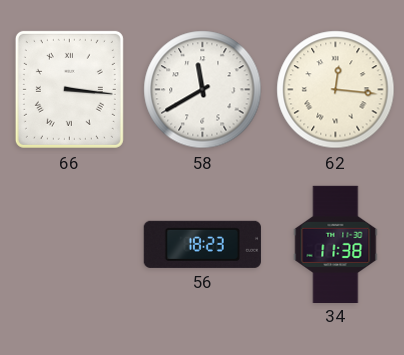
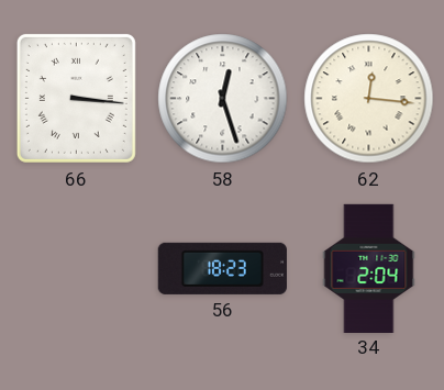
58: 11:40 -> 12:27
34: 11:38 -> 2:04
